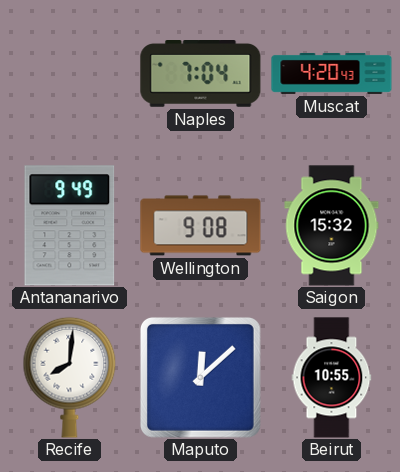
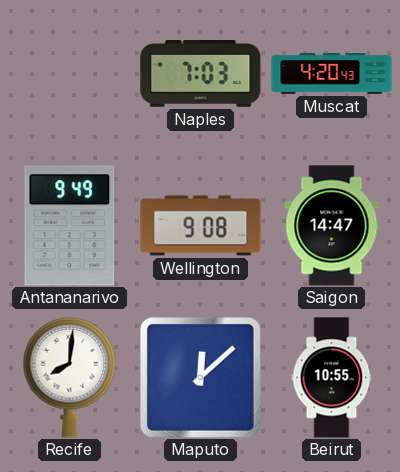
Naples: 7:04 -> 7:03
Saigon: 15:32 -> 14:47
